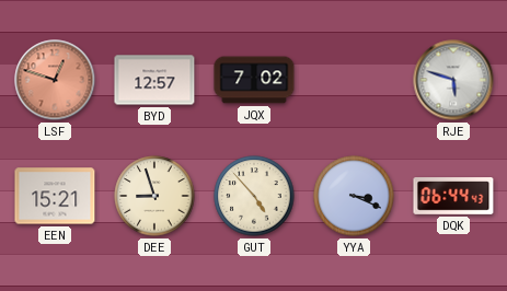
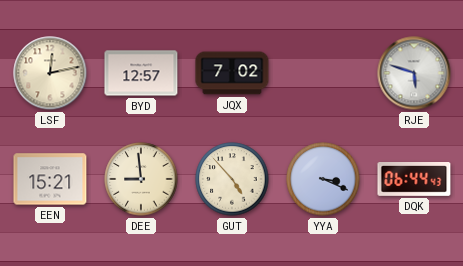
LSF: 12:48 -> 12:13
LSF dial: salmon -> cream
DEE: 8:57 -> 8:59
